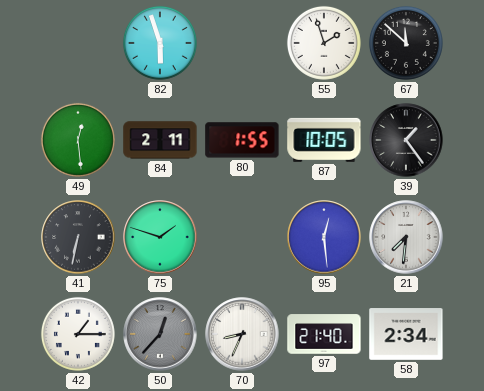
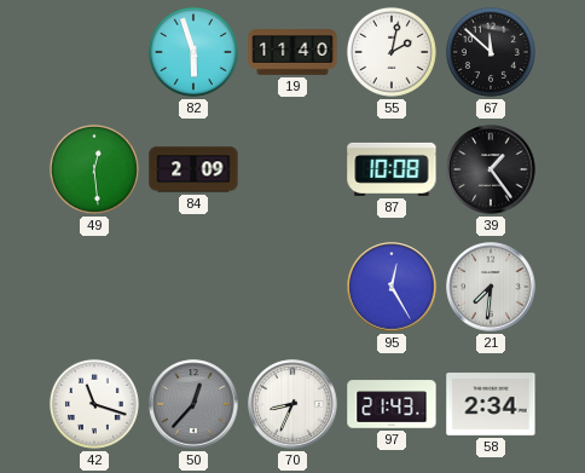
19: none -> 11:40
55: 1:57 -> 2:02
84: 2:11 -> 2:09
80: 1:55 -> none
87: 10:05 -> 10:08
41: 6:32 -> none
75: 1:48 -> none
95: 12:29 -> 12:25
42: 1:15 -> 11:18
97: 21:40 -> 21:43
